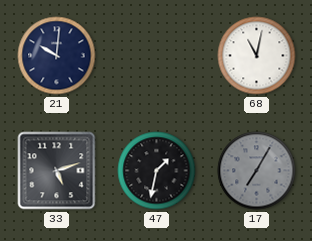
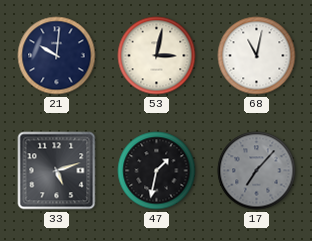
53: none -> 3:02
17: 7:05 -> 7:07
